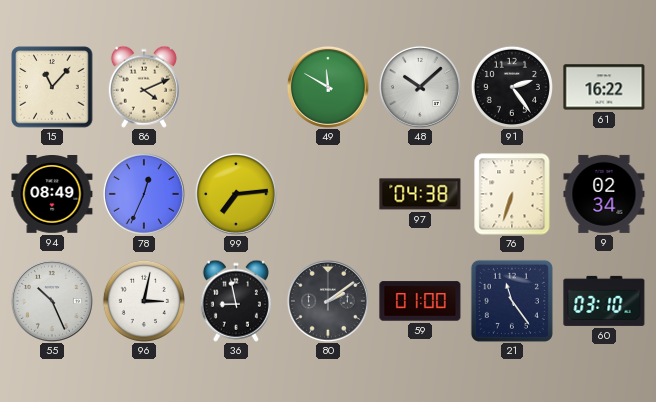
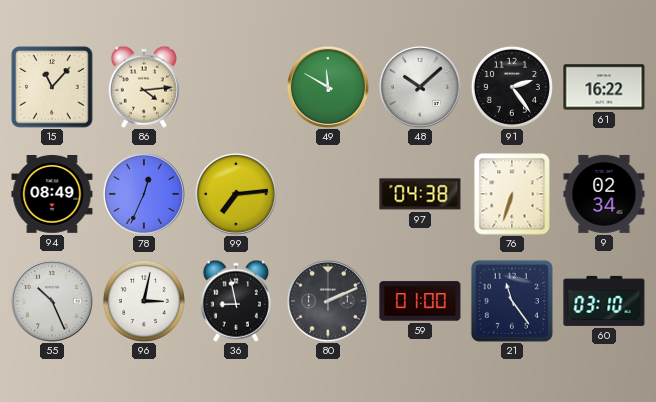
86: 4:11 -> 4:14
80: 2:09 -> 2:11
